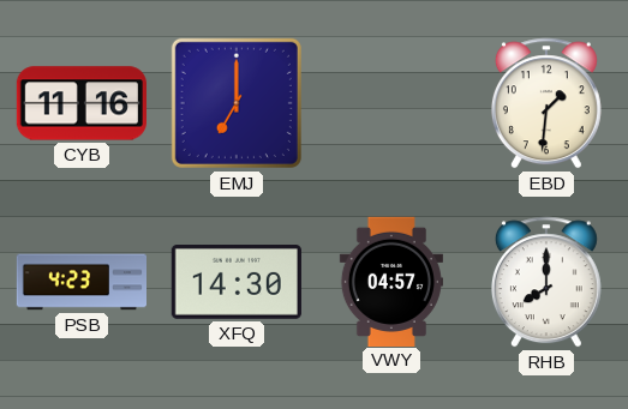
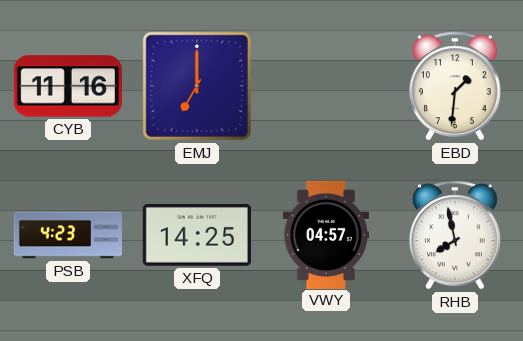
XFQ: 14:30 -> 14:25
RHB: 8:00 -> 7:58
